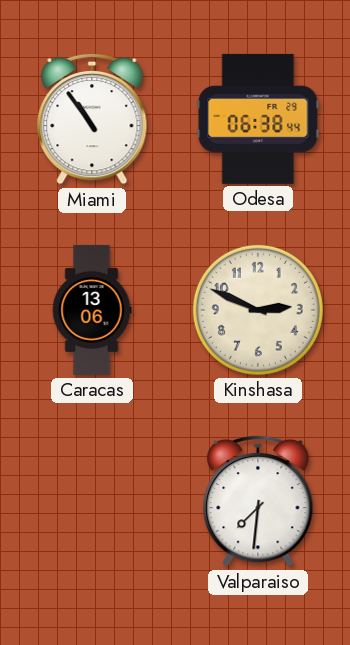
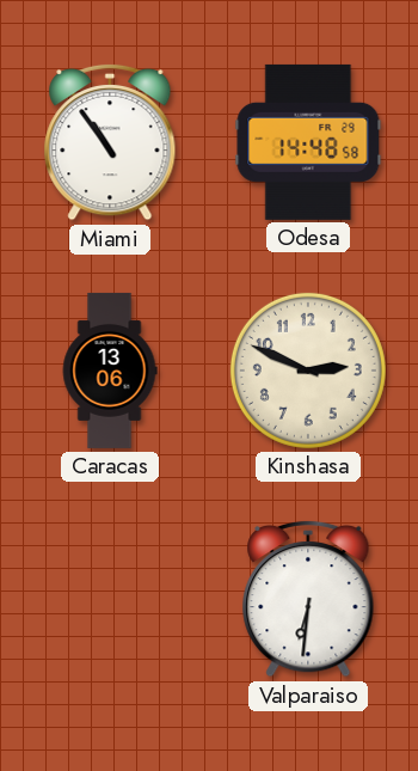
Odesa: 06:38 -> 14:48
Valparaiso: 7:31 -> 6:31
